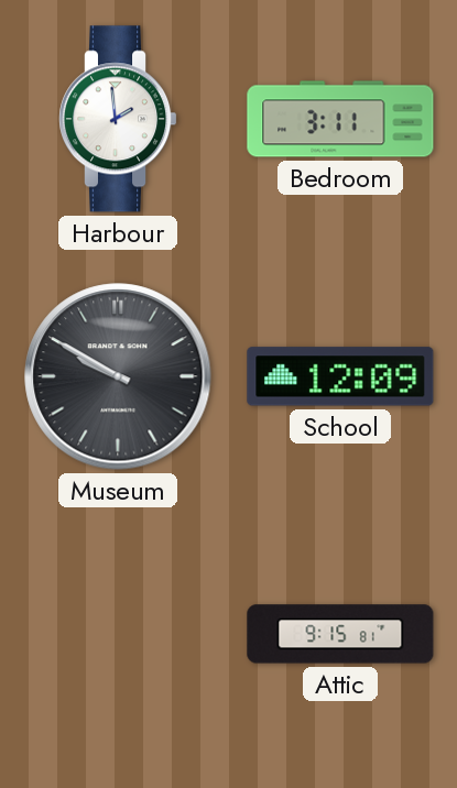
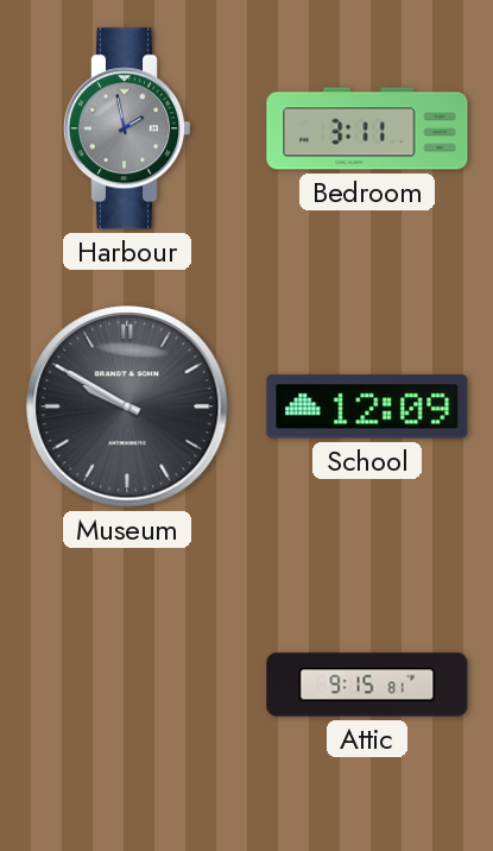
Harbour: 1:59 -> 1:58
Harbour dial: white -> grey
